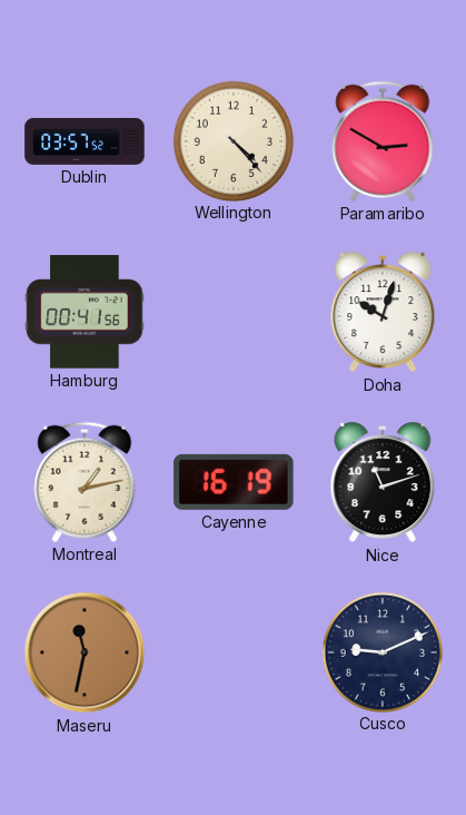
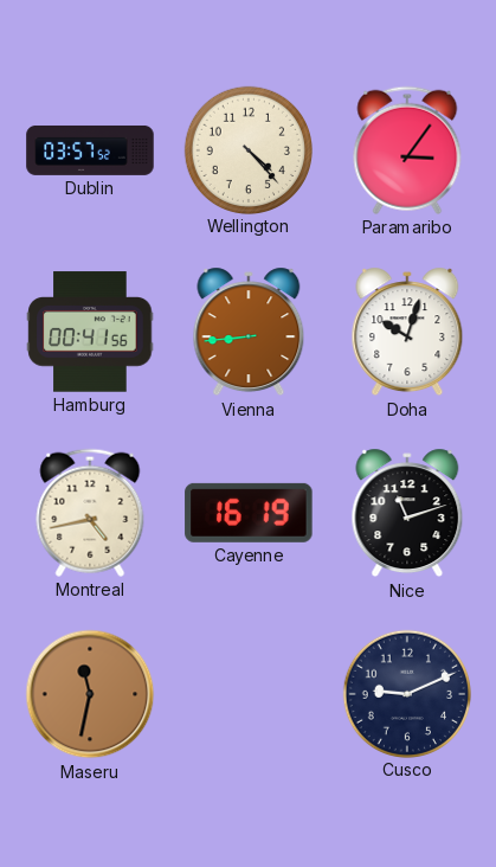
Paramaribo: 2:50 -> 3:06
Vienna: none -> 8:44
Montreal: 1:13 -> 4:43
